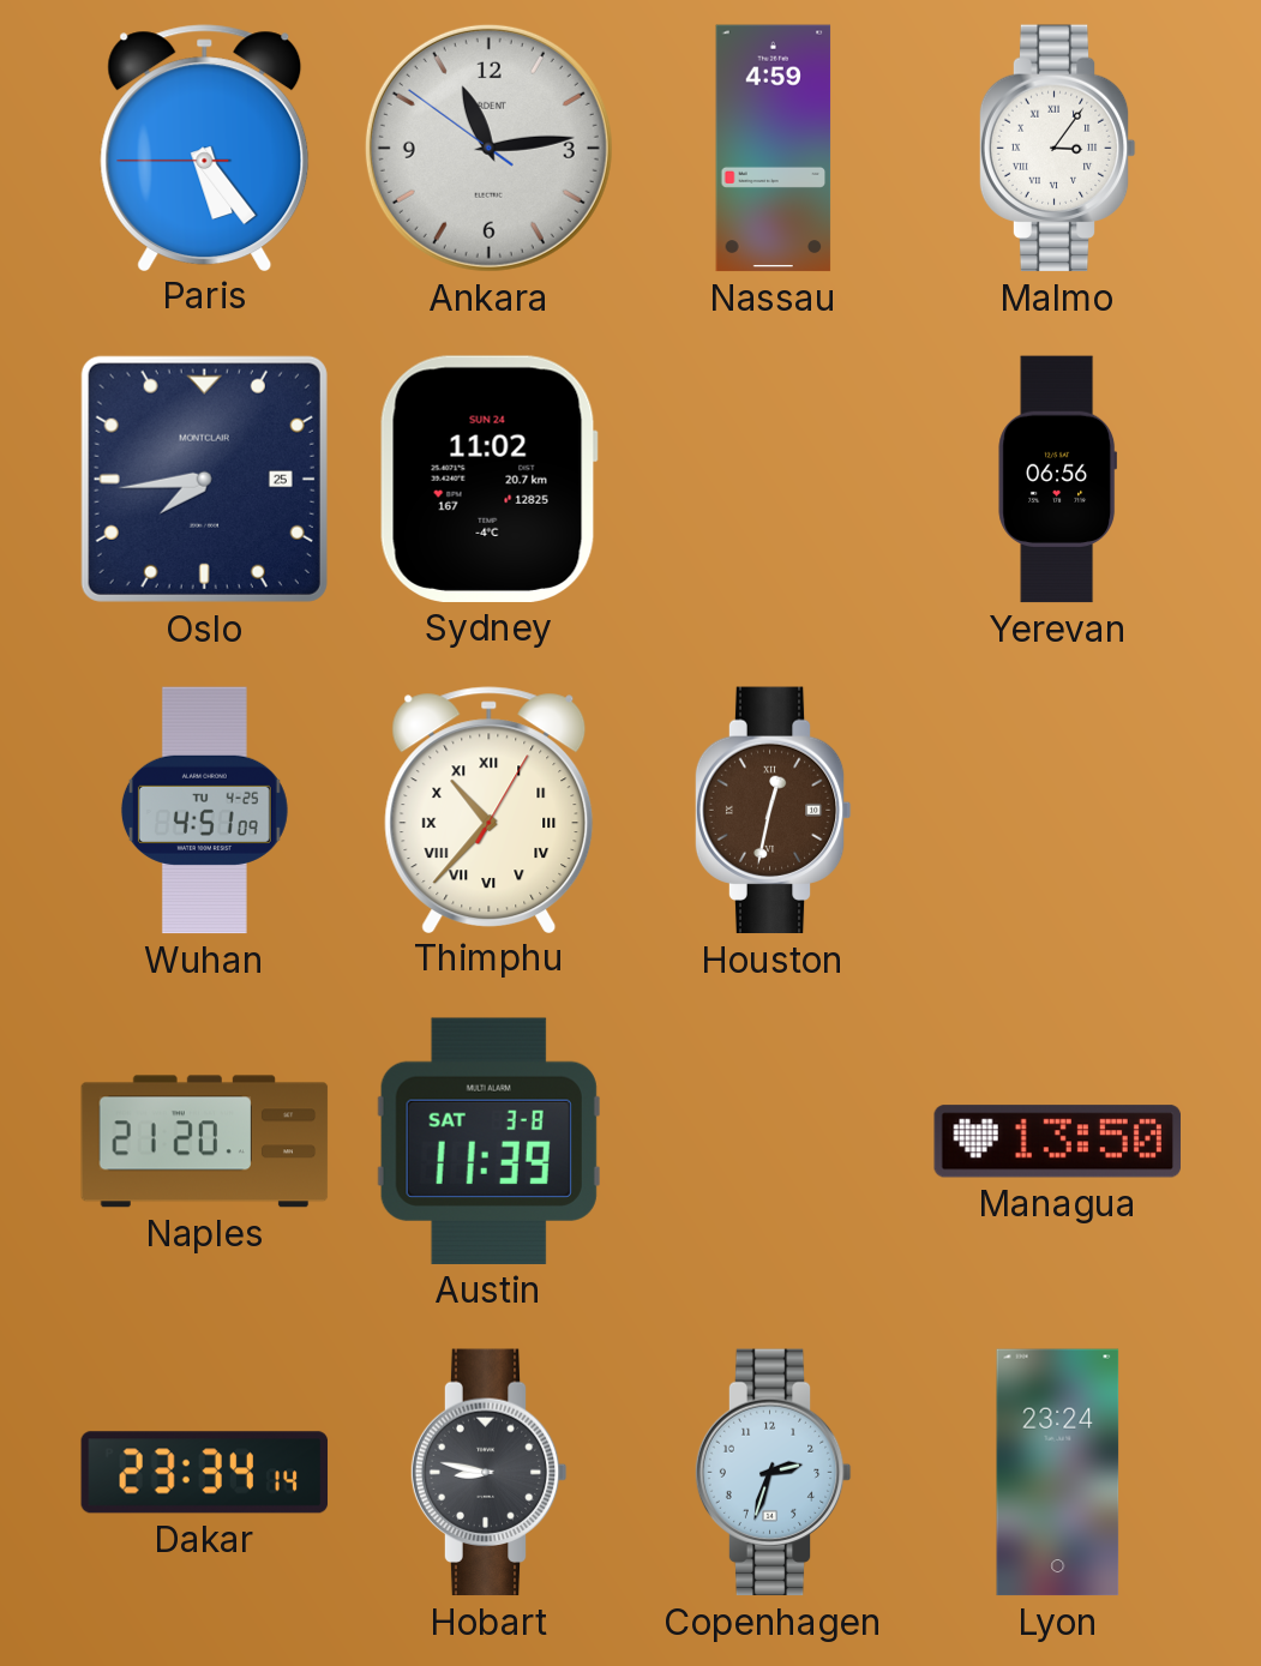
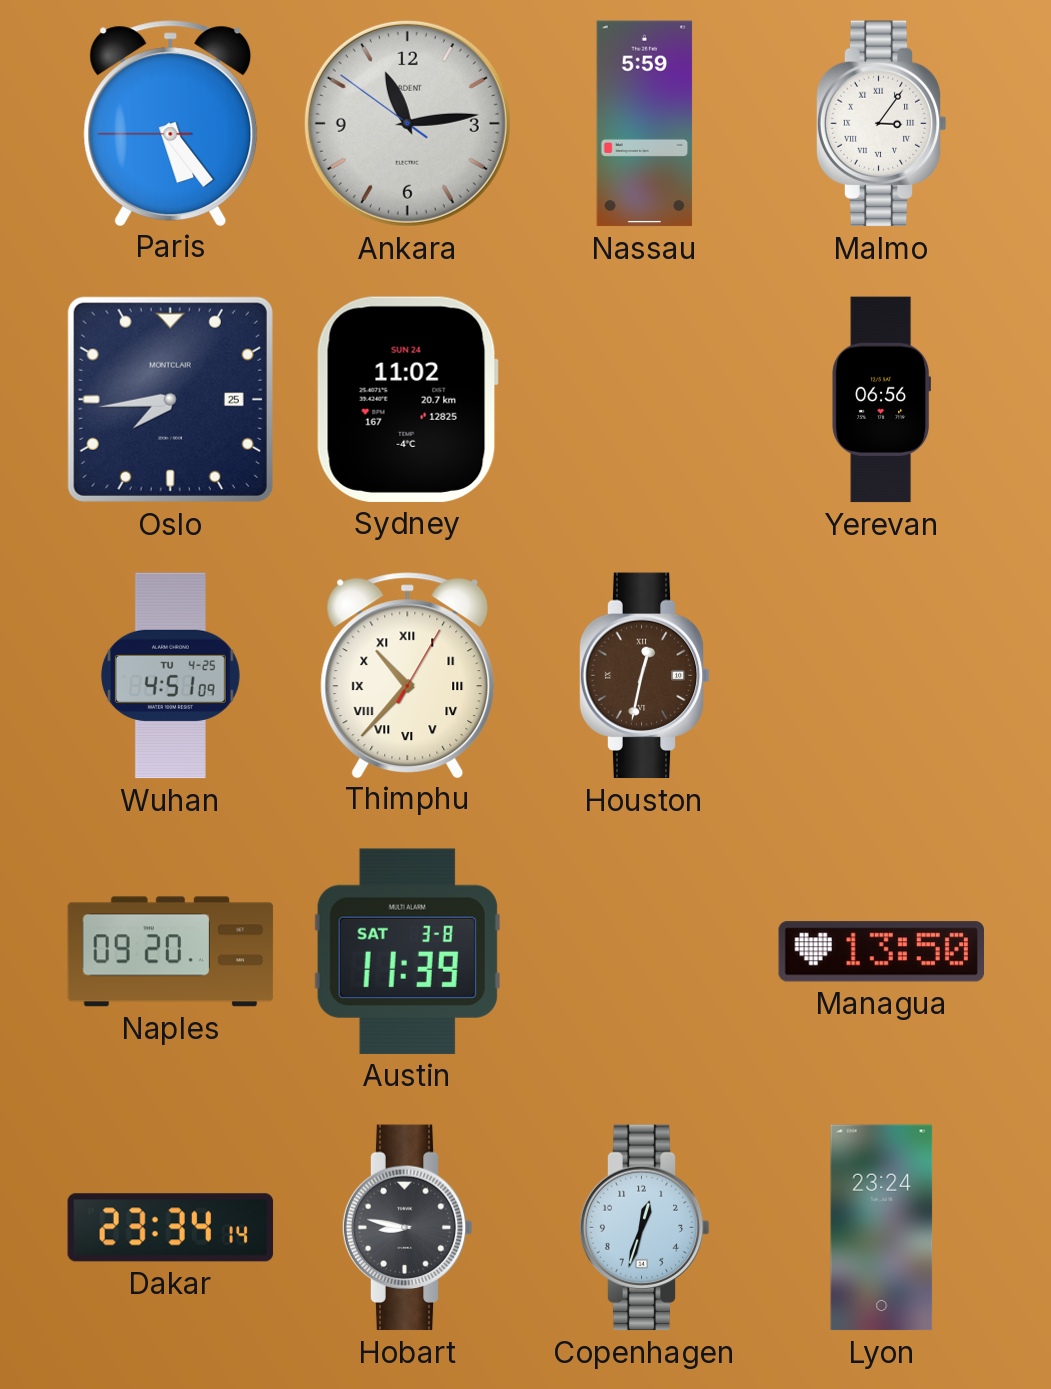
Nassau: 4:59 -> 5:59
Naples: 21:20 -> 09:20
Copenhagen: 2:33 -> 12:33
